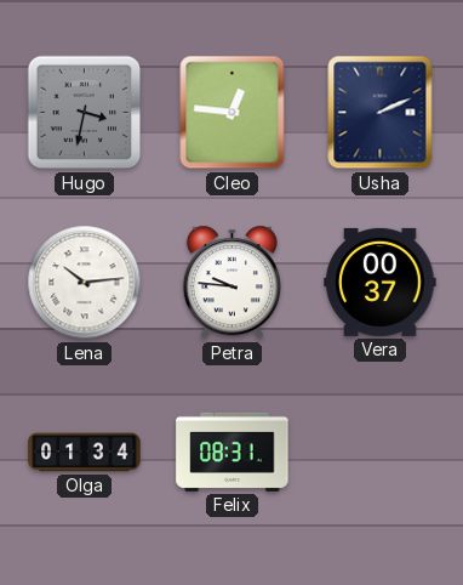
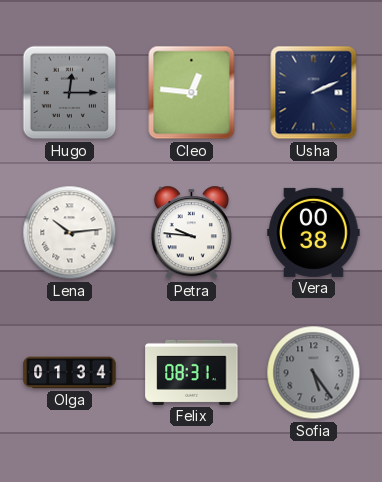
Hugo: 3:32 -> 12:15
Vera: 00:37 -> 00:38
Sofia: none -> 5:24
